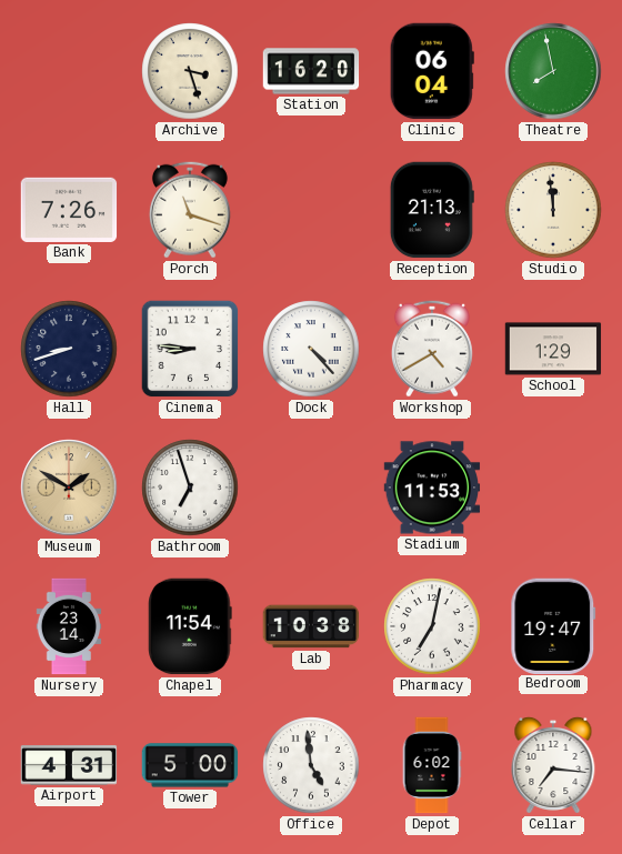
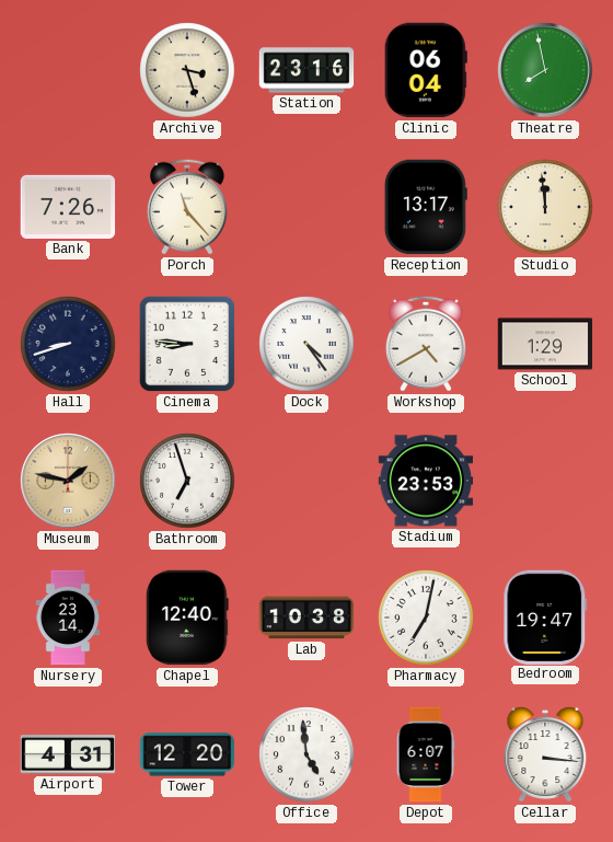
Station: 16:20 -> 23:16
Porch: 11:18 -> 11:23
Reception: 21:13 -> 13:17
Dock: 4:23 -> 4:24
Museum: 1:50 -> 1:47
Stadium: 11:53 -> 23:53
Chapel: 11:54 -> 12:40
Tower: 5:00 -> 12:20
Depot: 6:02 -> 6:07
Cellar: 7:16 -> 3:16
